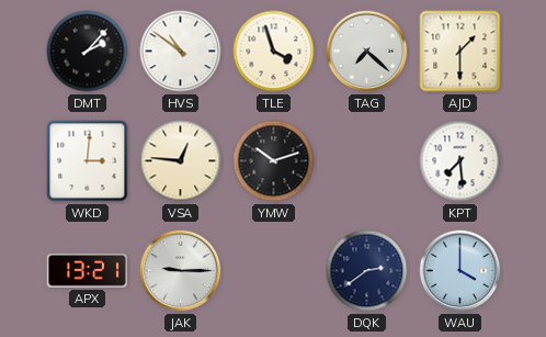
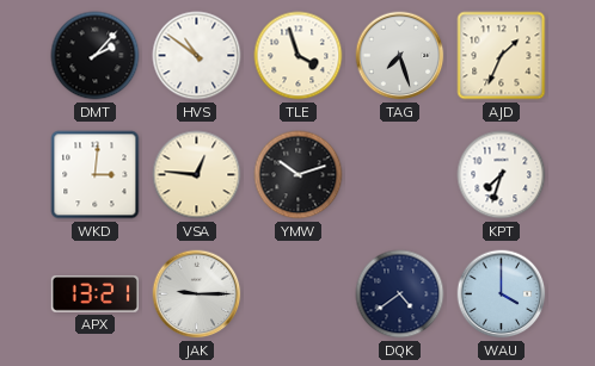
TAG: 7:22 -> 7:27
AJD: 1:30 -> 1:34
KPT: 7:29 -> 7:33
DQK: 2:39 -> 4:39
